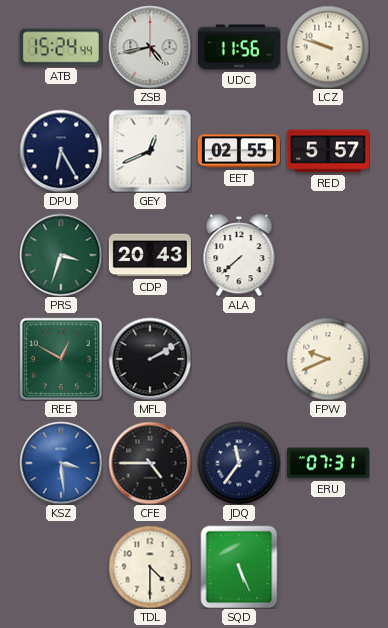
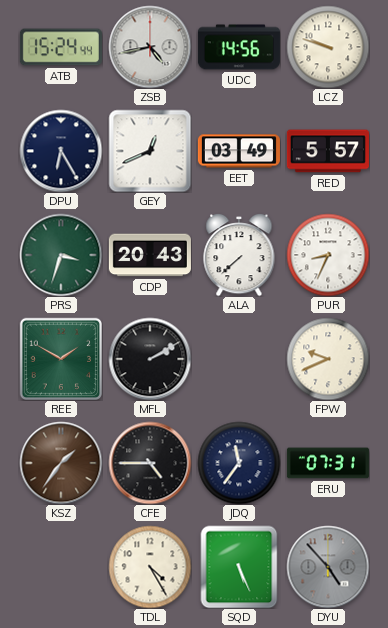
UDC: 11:56 -> 14:56
EET: 02:55 -> 03:49
PUR: none -> 8:34
REE: 12:50 -> 1:50
KSZ: 3:29 -> 1:36
KSZ dial: blue -> brown
TDL: 4:30 -> 4:25
DYU: none -> 4:53
